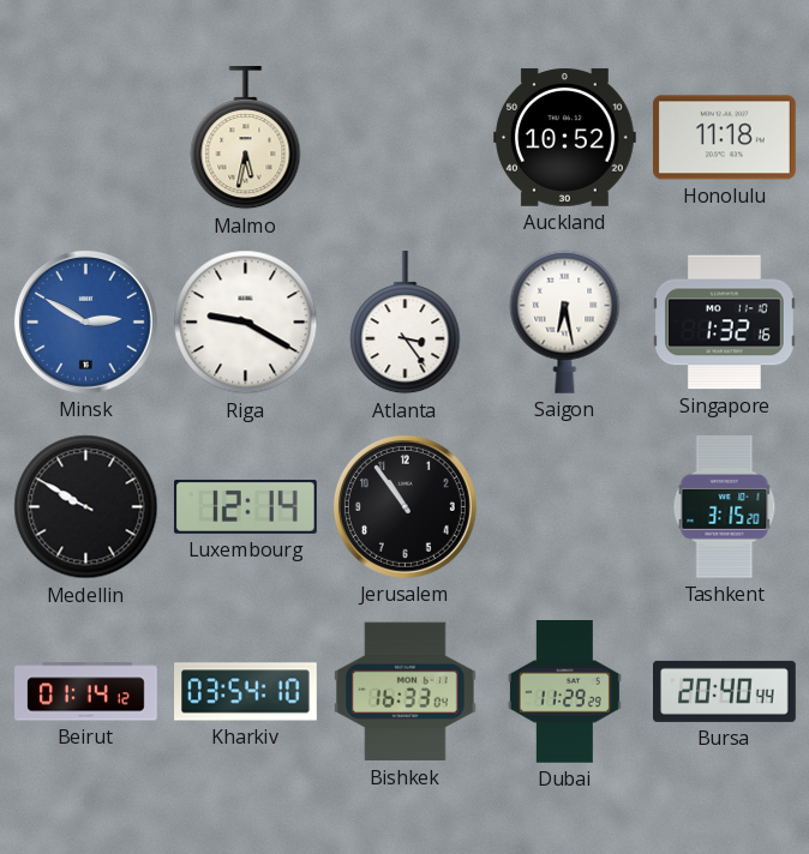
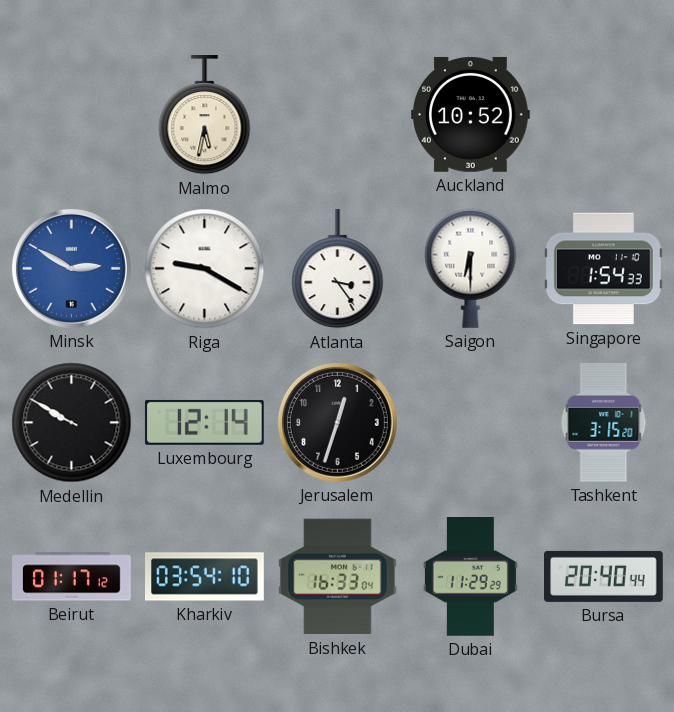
Honolulu: 11:18 -> none
Saigon: 6:28 -> 6:30
Singapore: 1:32 -> 1:54
Jerusalem: 10:54 -> 12:33
Beirut: 01:14 -> 01:17
